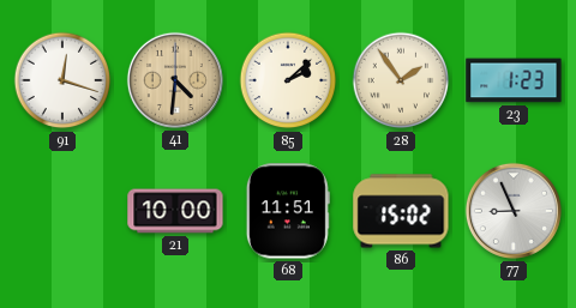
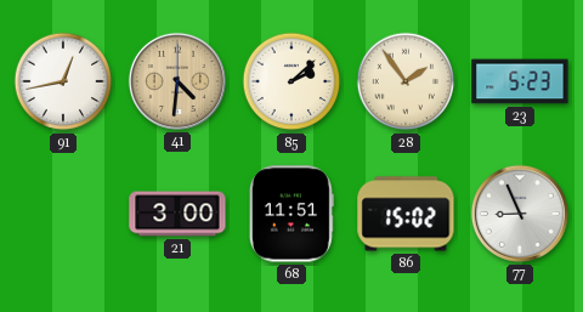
91: 12:18 -> 12:43
23: 1:23 -> 5:23
21: 10:00 -> 3:00
